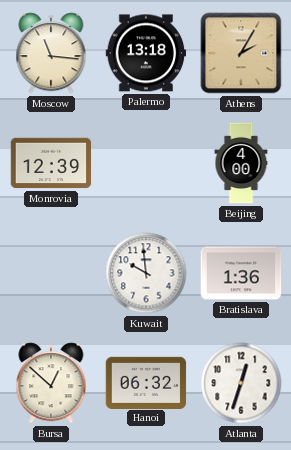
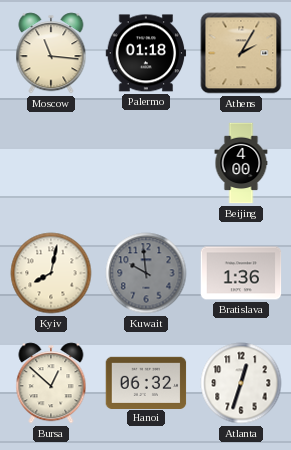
Palermo: 13:18 -> 01:18
Monrovia: 12:39 -> none
Kyiv: none -> 8:02
Kuwait dial: white -> grey
